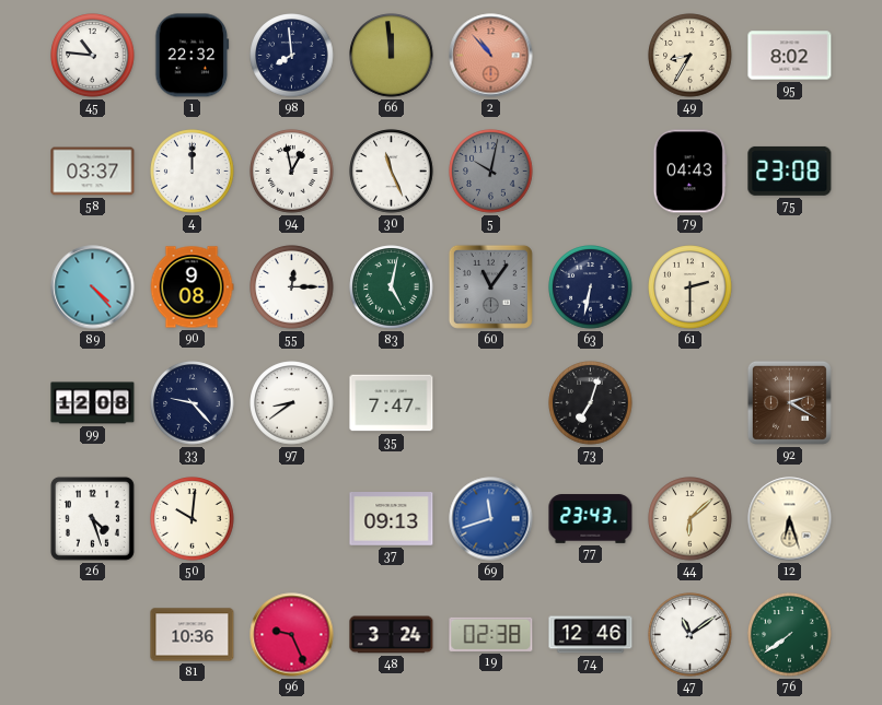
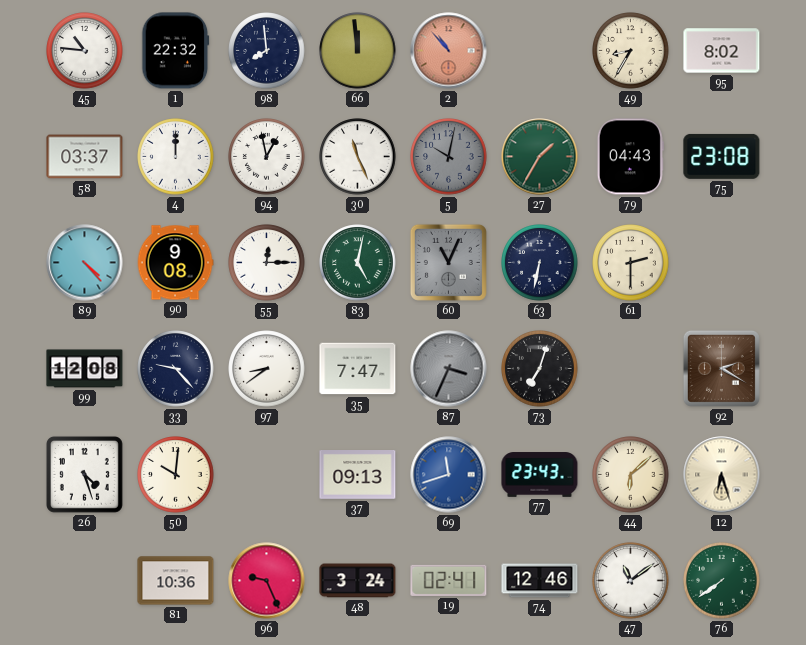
27: none -> 1:35
60: 11:06 -> 11:04
87: none -> 3:34
19: 02:38 -> 02:41
